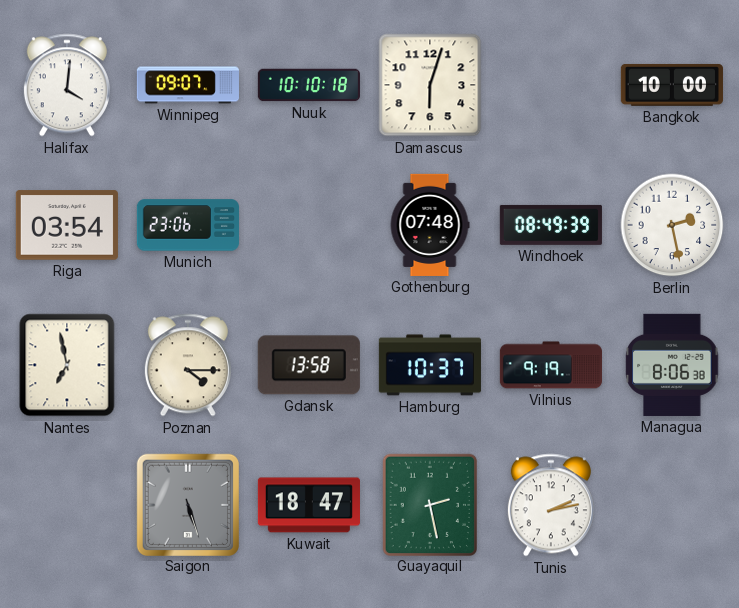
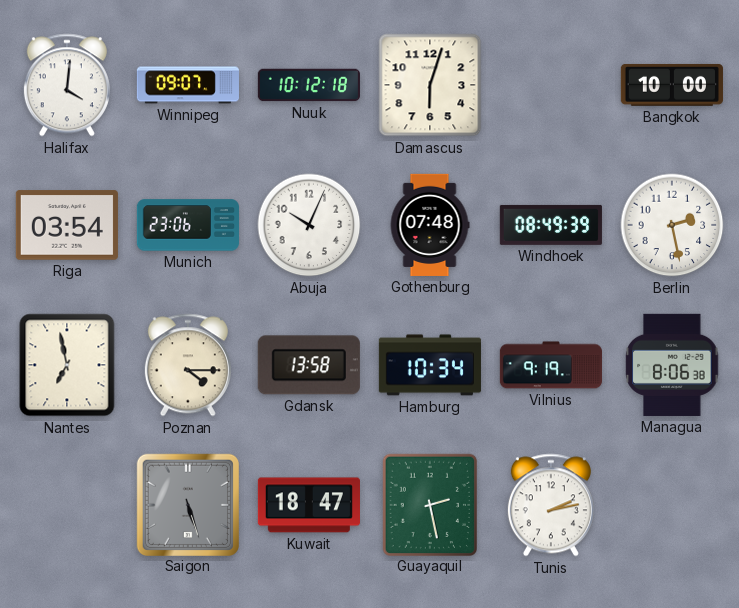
Nuuk: 10:10 -> 10:12
Abuja: none -> 10:04
Hamburg: 10:37 -> 10:34
